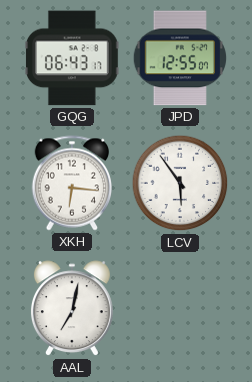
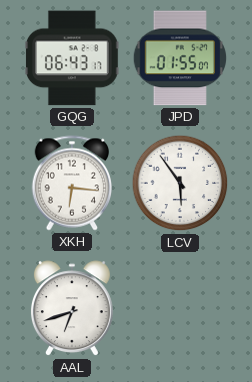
JPD: 12:55 -> 01:55
AAL: 7:02 -> 6:42
